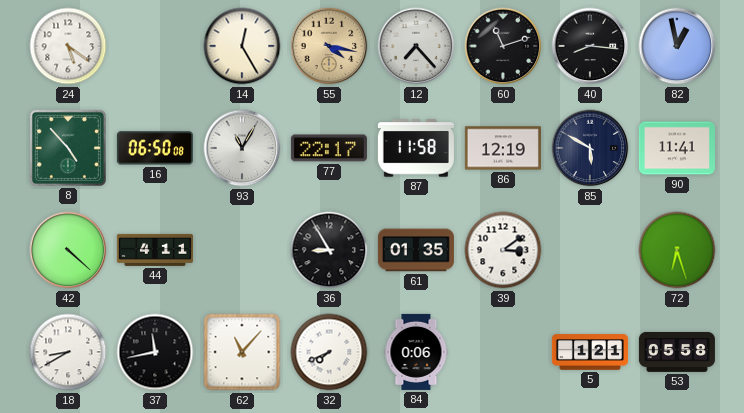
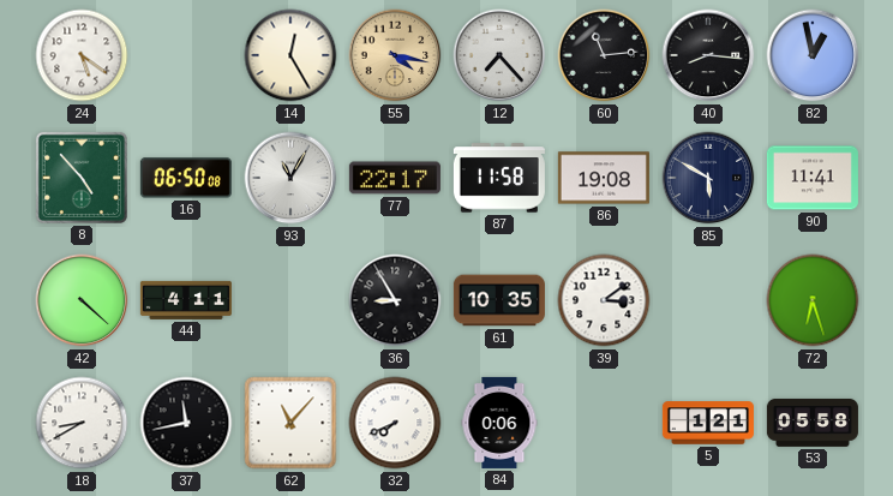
60: 11:12 -> 11:14
86: 12:19 -> 19:08
61: 01:35 -> 10:35
